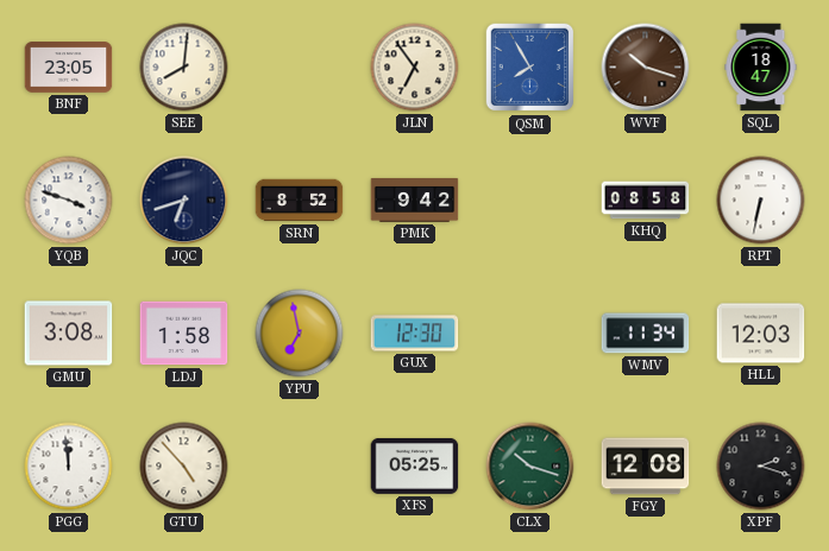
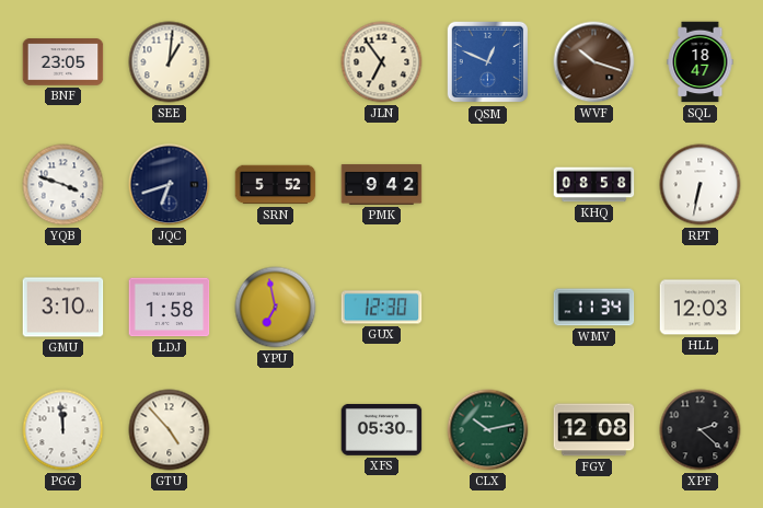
SEE: 8:01 -> 1:01
QSM: 7:55 -> 12:49
SRN: 8:52 -> 5:52
GMU: 3:08 -> 3:10
XFS: 05:25 -> 05:30
CLX: 10:18 -> 10:13
XPF: 2:18 -> 2:22
